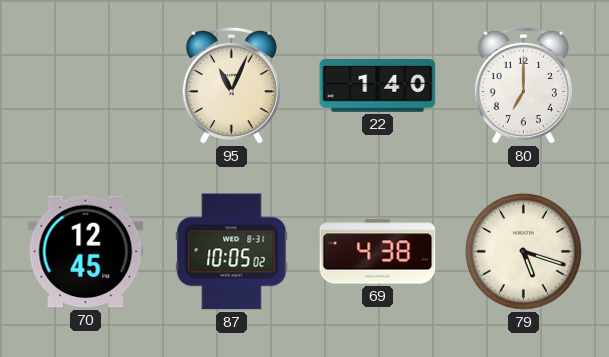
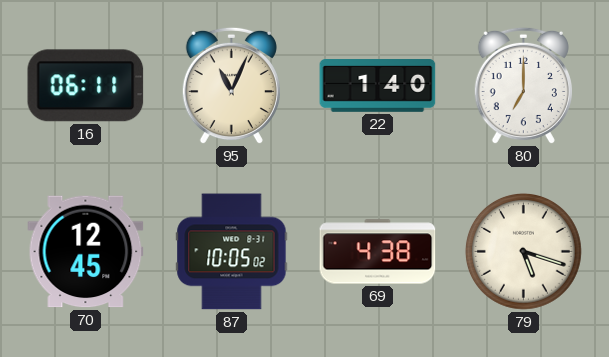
16: none -> 06:11
